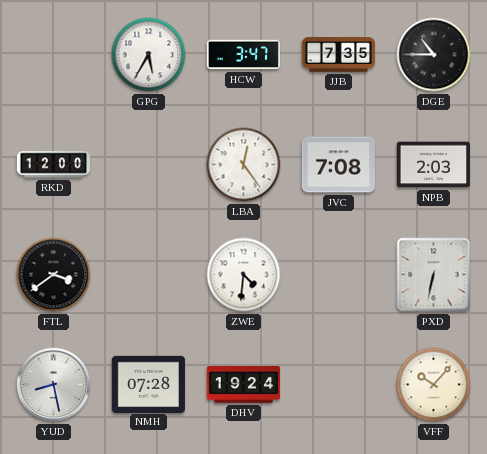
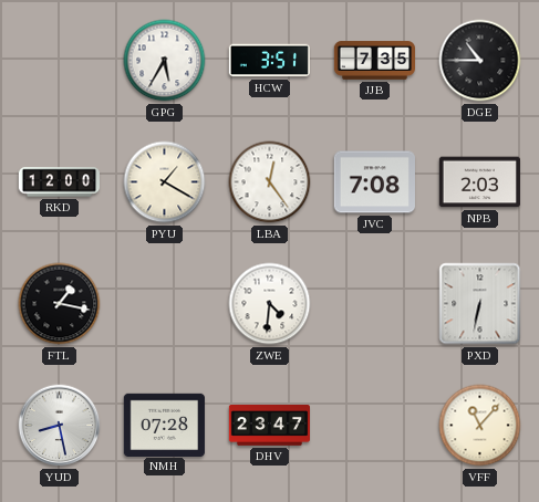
HCW: 3:47 -> 3:51
PYU: none -> 1:20
FTL: 3:39 -> 1:17
DHV: 19:24 -> 23:47
VFF: 10:07 -> 11:07
